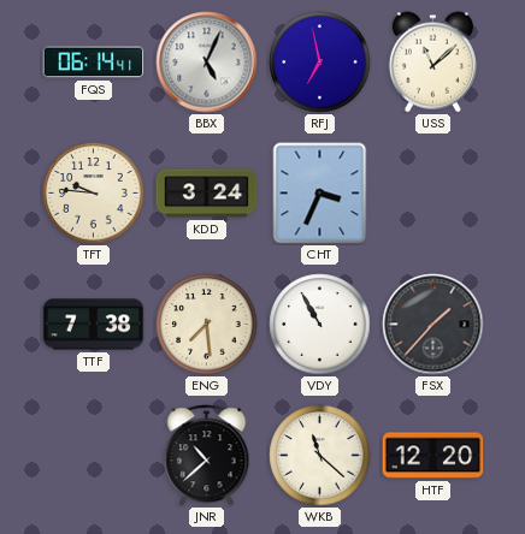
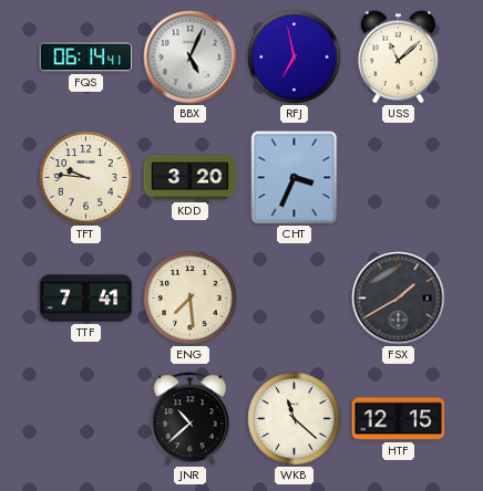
KDD: 3:24 -> 3:20
TTF: 7:38 -> 7:41
VDY: 10:55 -> none
FSX: 1:37 -> 1:40
HTF: 12:20 -> 12:15
